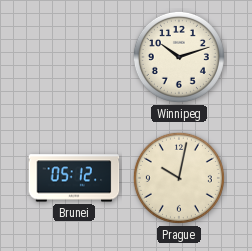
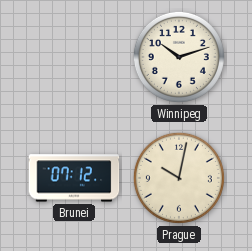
Brunei: 05:12 -> 07:12
